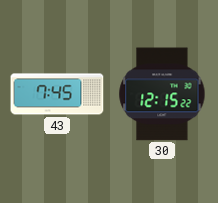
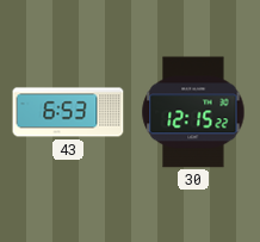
43: 7:45 -> 6:53
